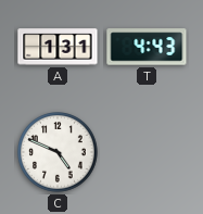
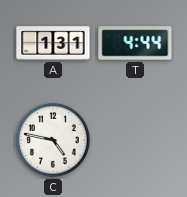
T: 4:43 -> 4:44
C: 4:49 -> 4:47
